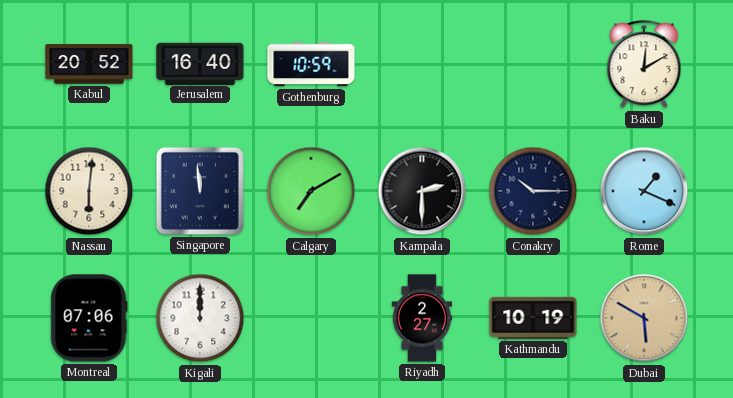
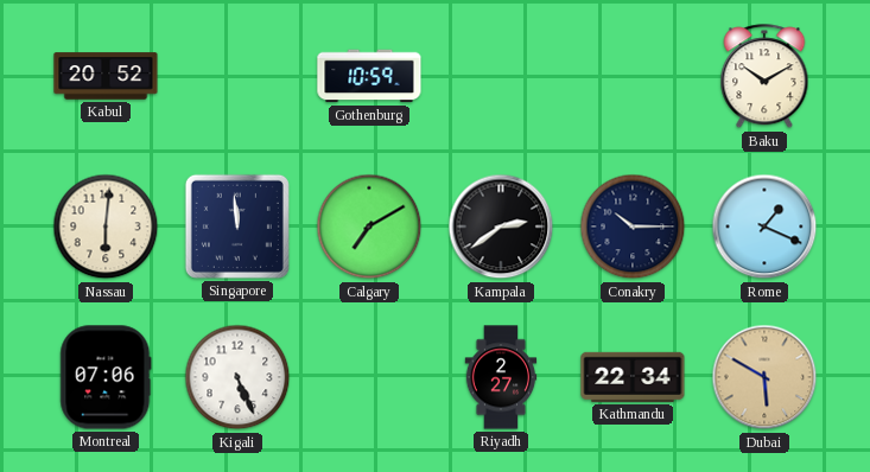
Jerusalem: 16:40 -> none
Baku: 12:10 -> 10:10
Kampala: 2:30 -> 2:39
Kigali: 12:00 -> 5:26
Kathmandu: 10:19 -> 22:34
